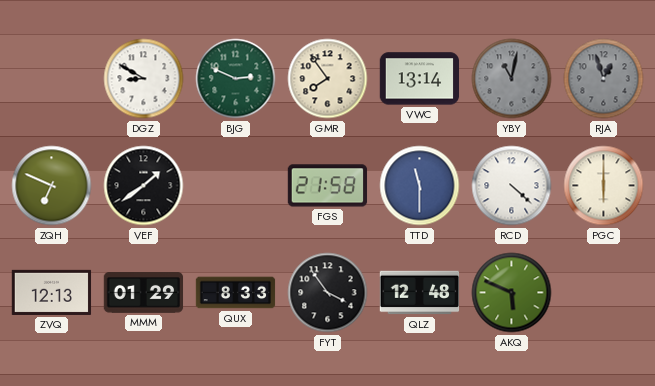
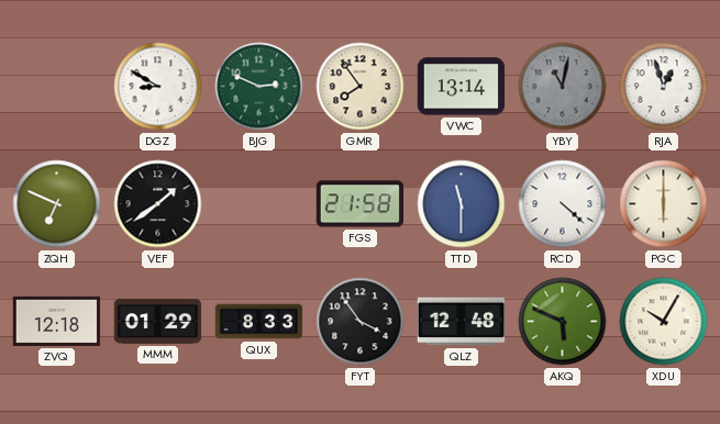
RJA dial: grey -> white
ZVQ: 12:13 -> 12:18
XDU: none -> 10:05
